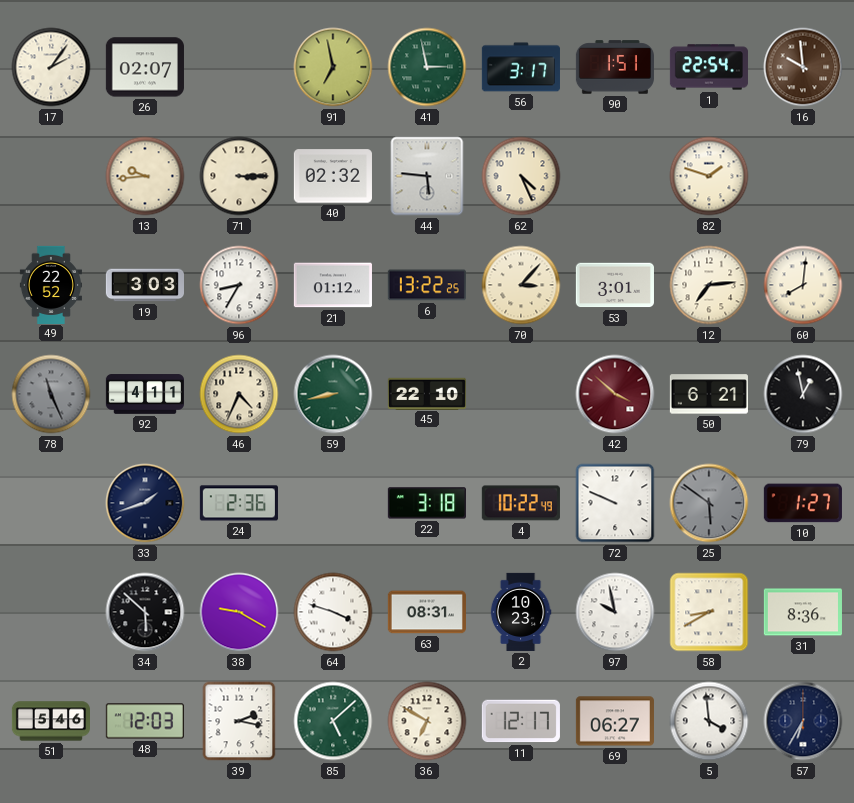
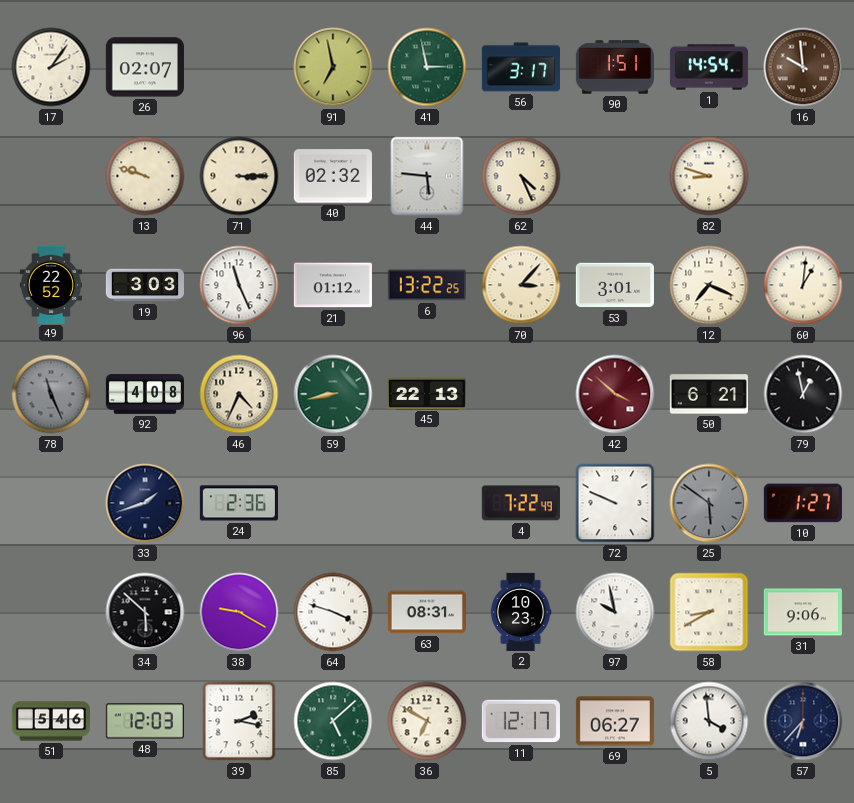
1: 22:54 -> 14:54
13: 9:44 -> 9:48
82: 1:48 -> 8:48
96: 8:35 -> 11:26
12: 7:14 -> 7:19
60: 8:01 -> 1:01
92: 4:11 -> 4:08
45: 22:10 -> 22:13
22: 3:18 -> none
4: 10:22 -> 7:22
31: 8:36 -> 9:06
57: 6:35 -> 6:37
